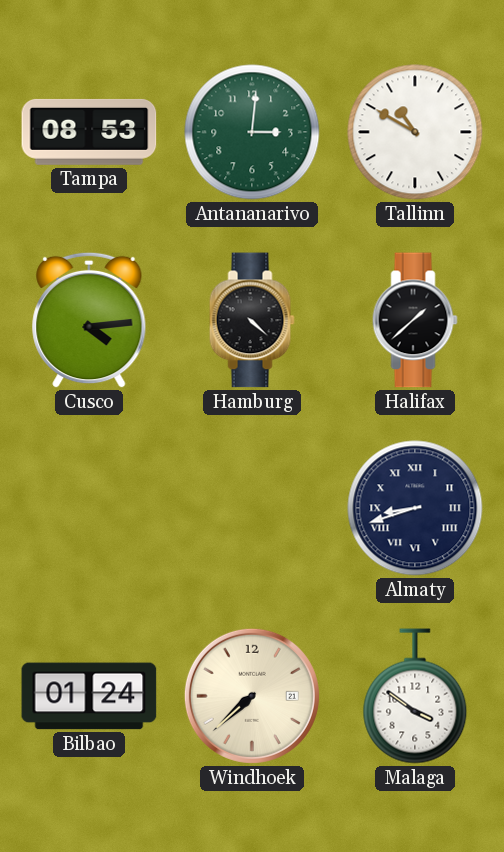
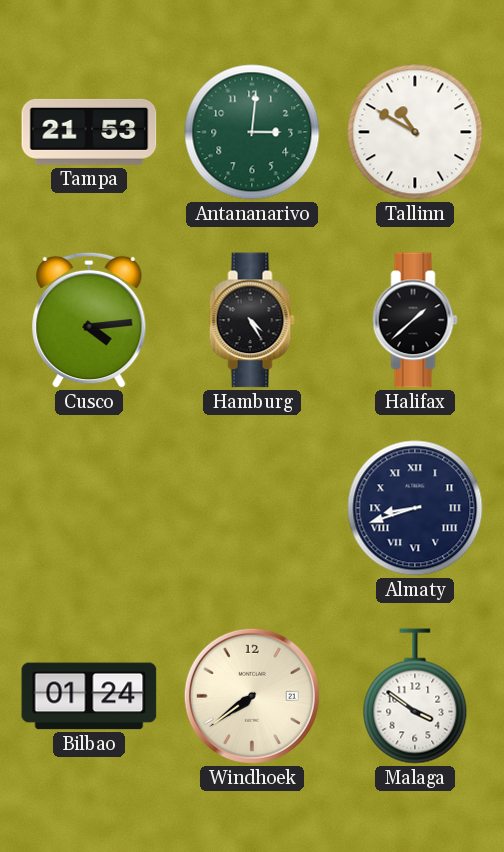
Tampa: 08:53 -> 21:53
Hamburg: 4:22 -> 4:25
Windhoek: 7:38 -> 7:39
